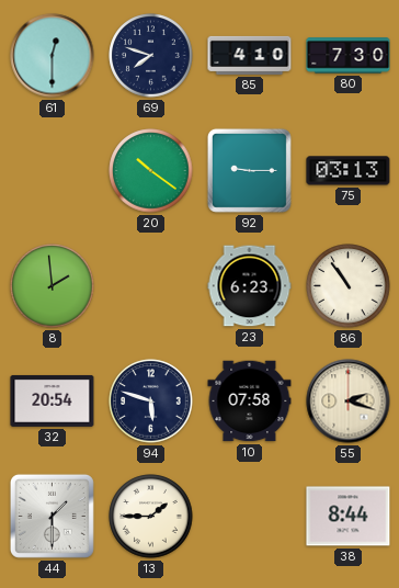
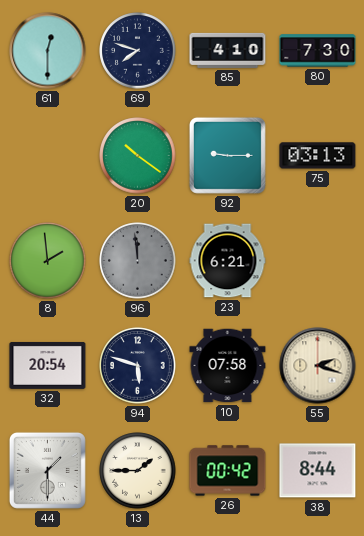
96: none -> 11:59
23: 6:23 -> 6:21
86: 10:54 -> none
26: none -> 00:42
